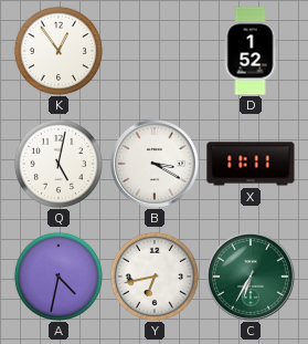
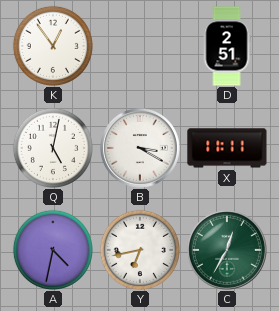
D: 1:52 -> 2:51
C: 6:35 -> 12:35
